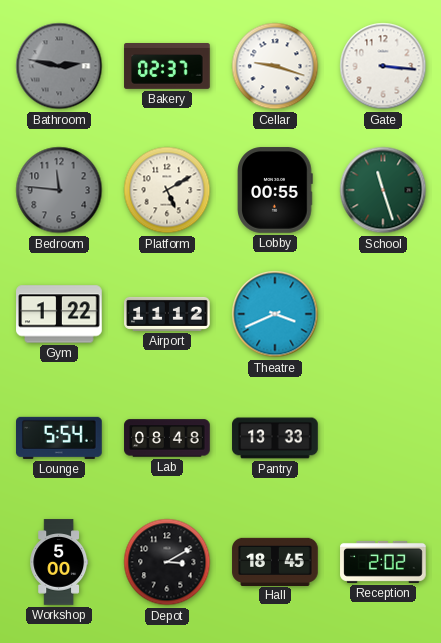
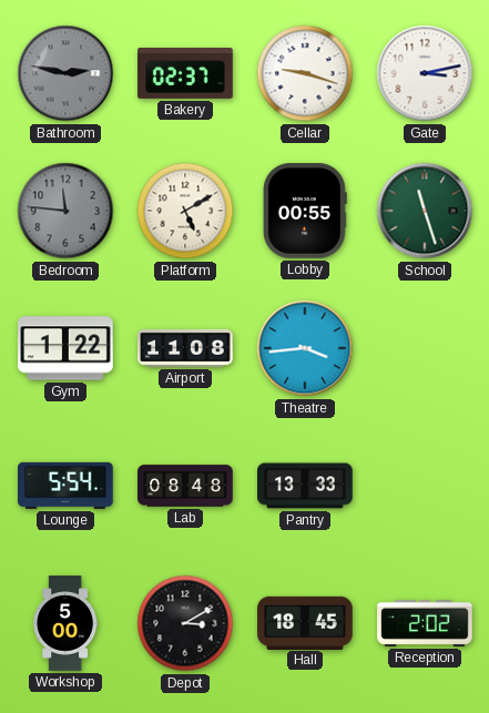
Gate: 3:16 -> 3:13
Airport: 11:12 -> 11:08
Theatre: 3:41 -> 3:44
